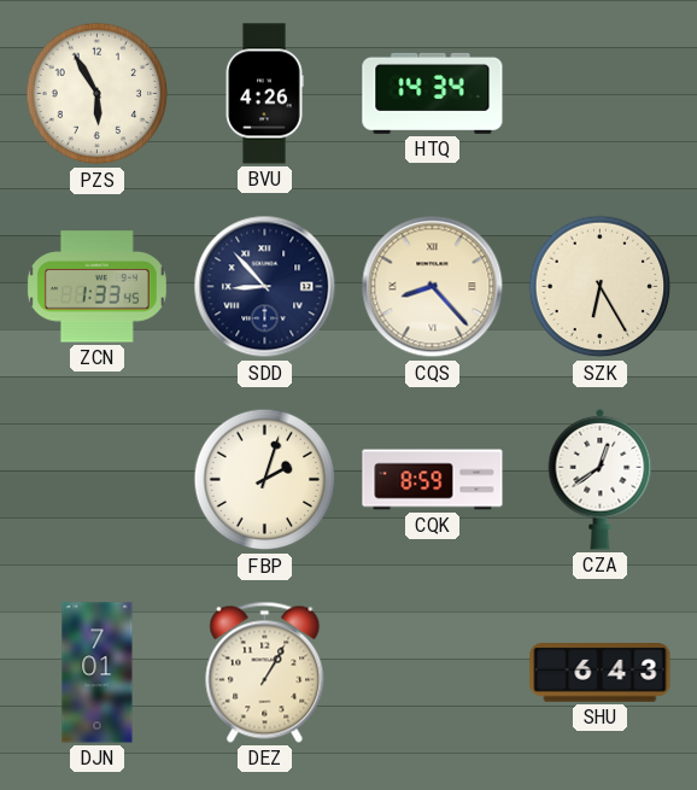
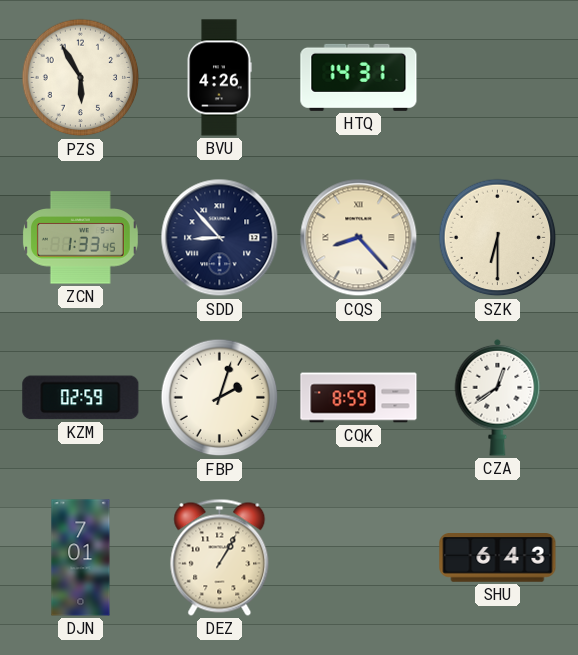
HTQ: 14:34 -> 14:31
SZK: 6:25 -> 6:30
KZM: none -> 02:59
